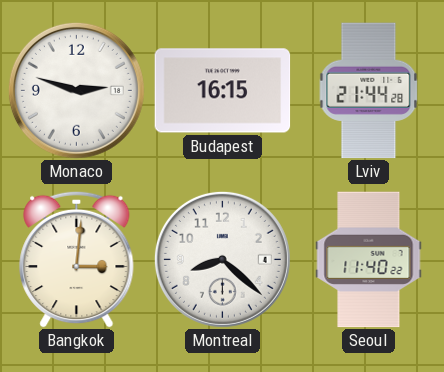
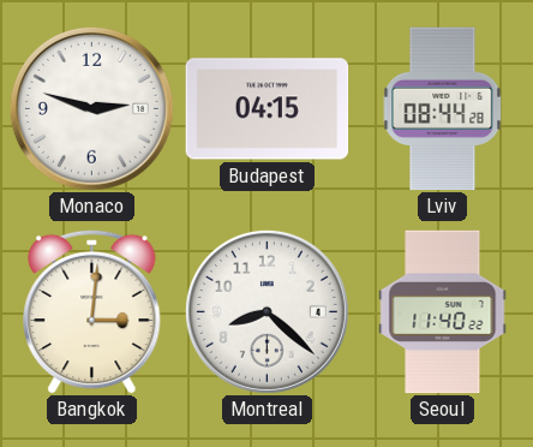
Budapest: 16:15 -> 04:15
Lviv: 21:44 -> 08:44
